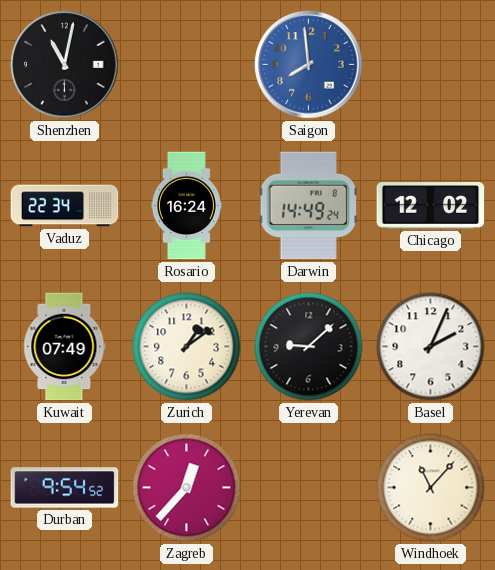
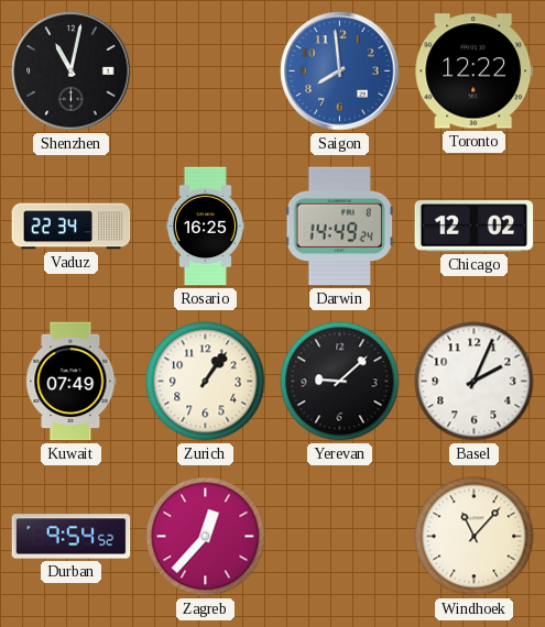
Toronto: none -> 12:22
Rosario: 16:24 -> 16:25
Zurich: 1:09 -> 1:06
